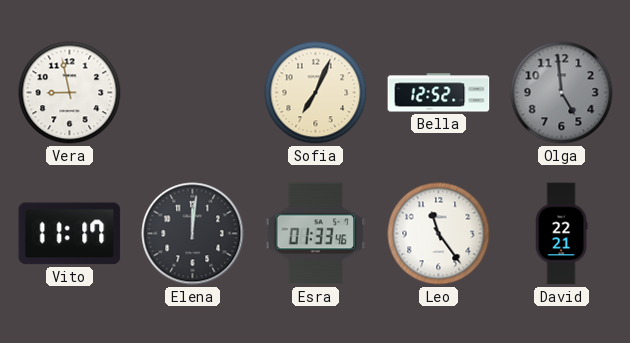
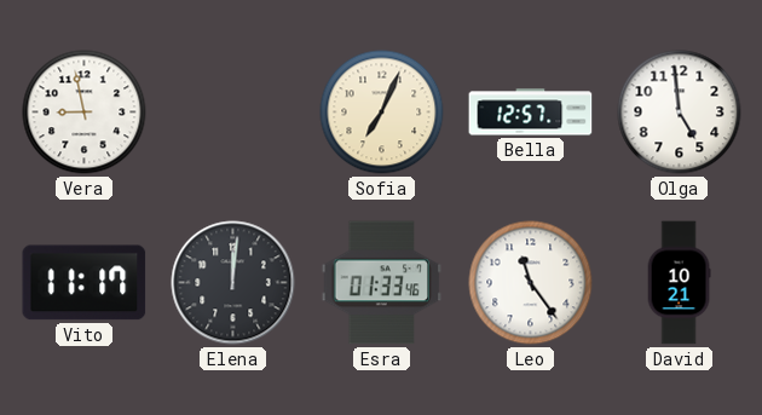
Bella: 12:52 -> 12:57
Olga dial: grey -> white
David: 22:21 -> 10:21
